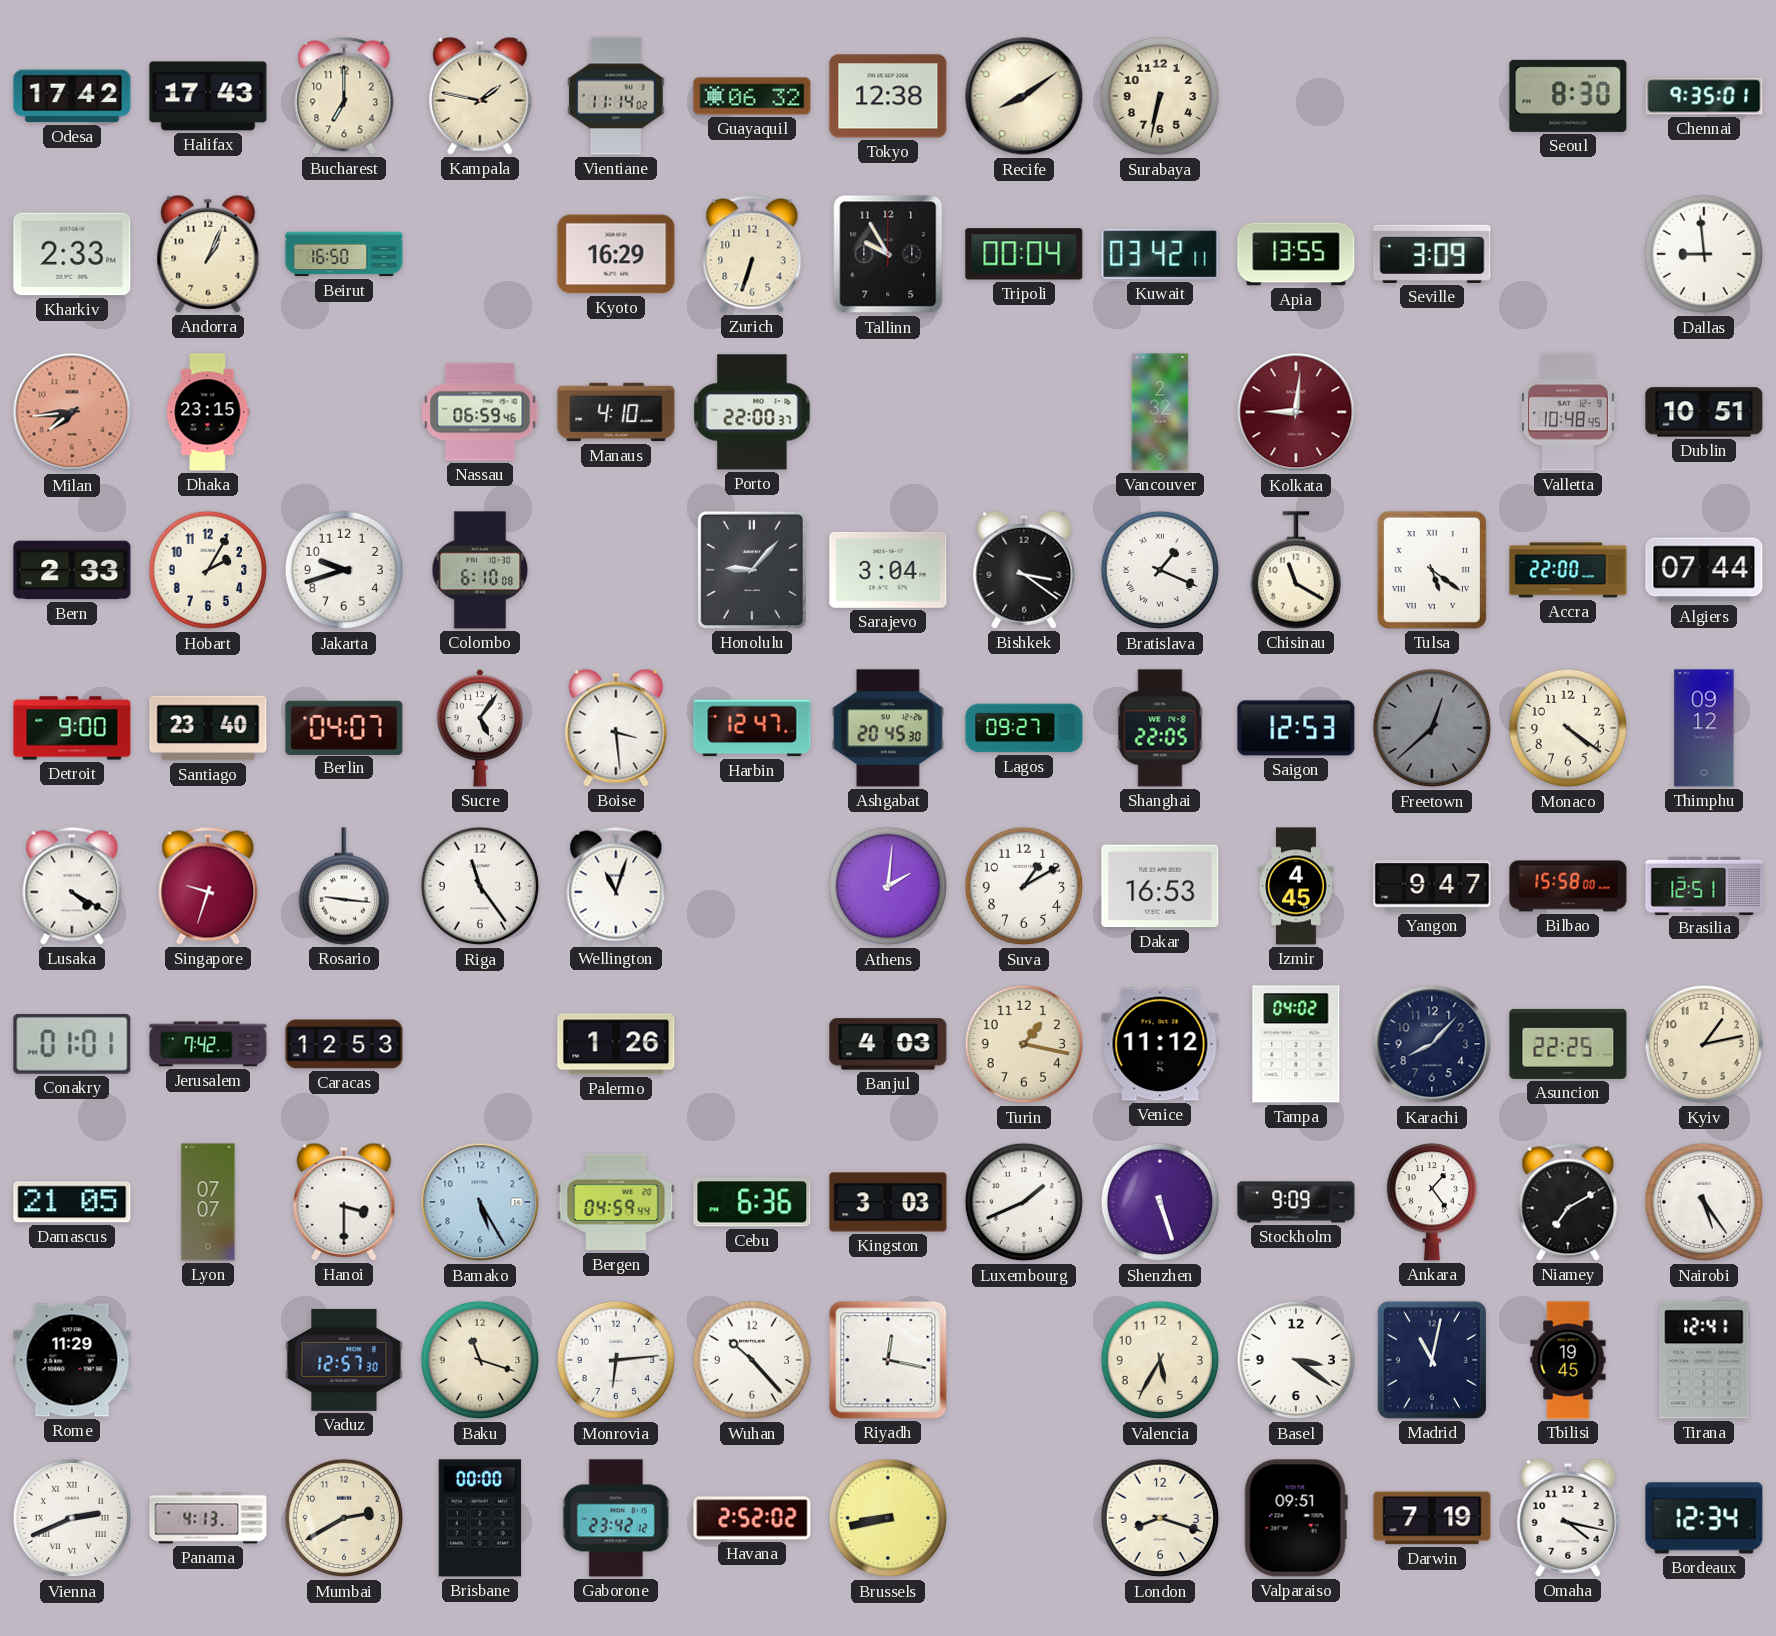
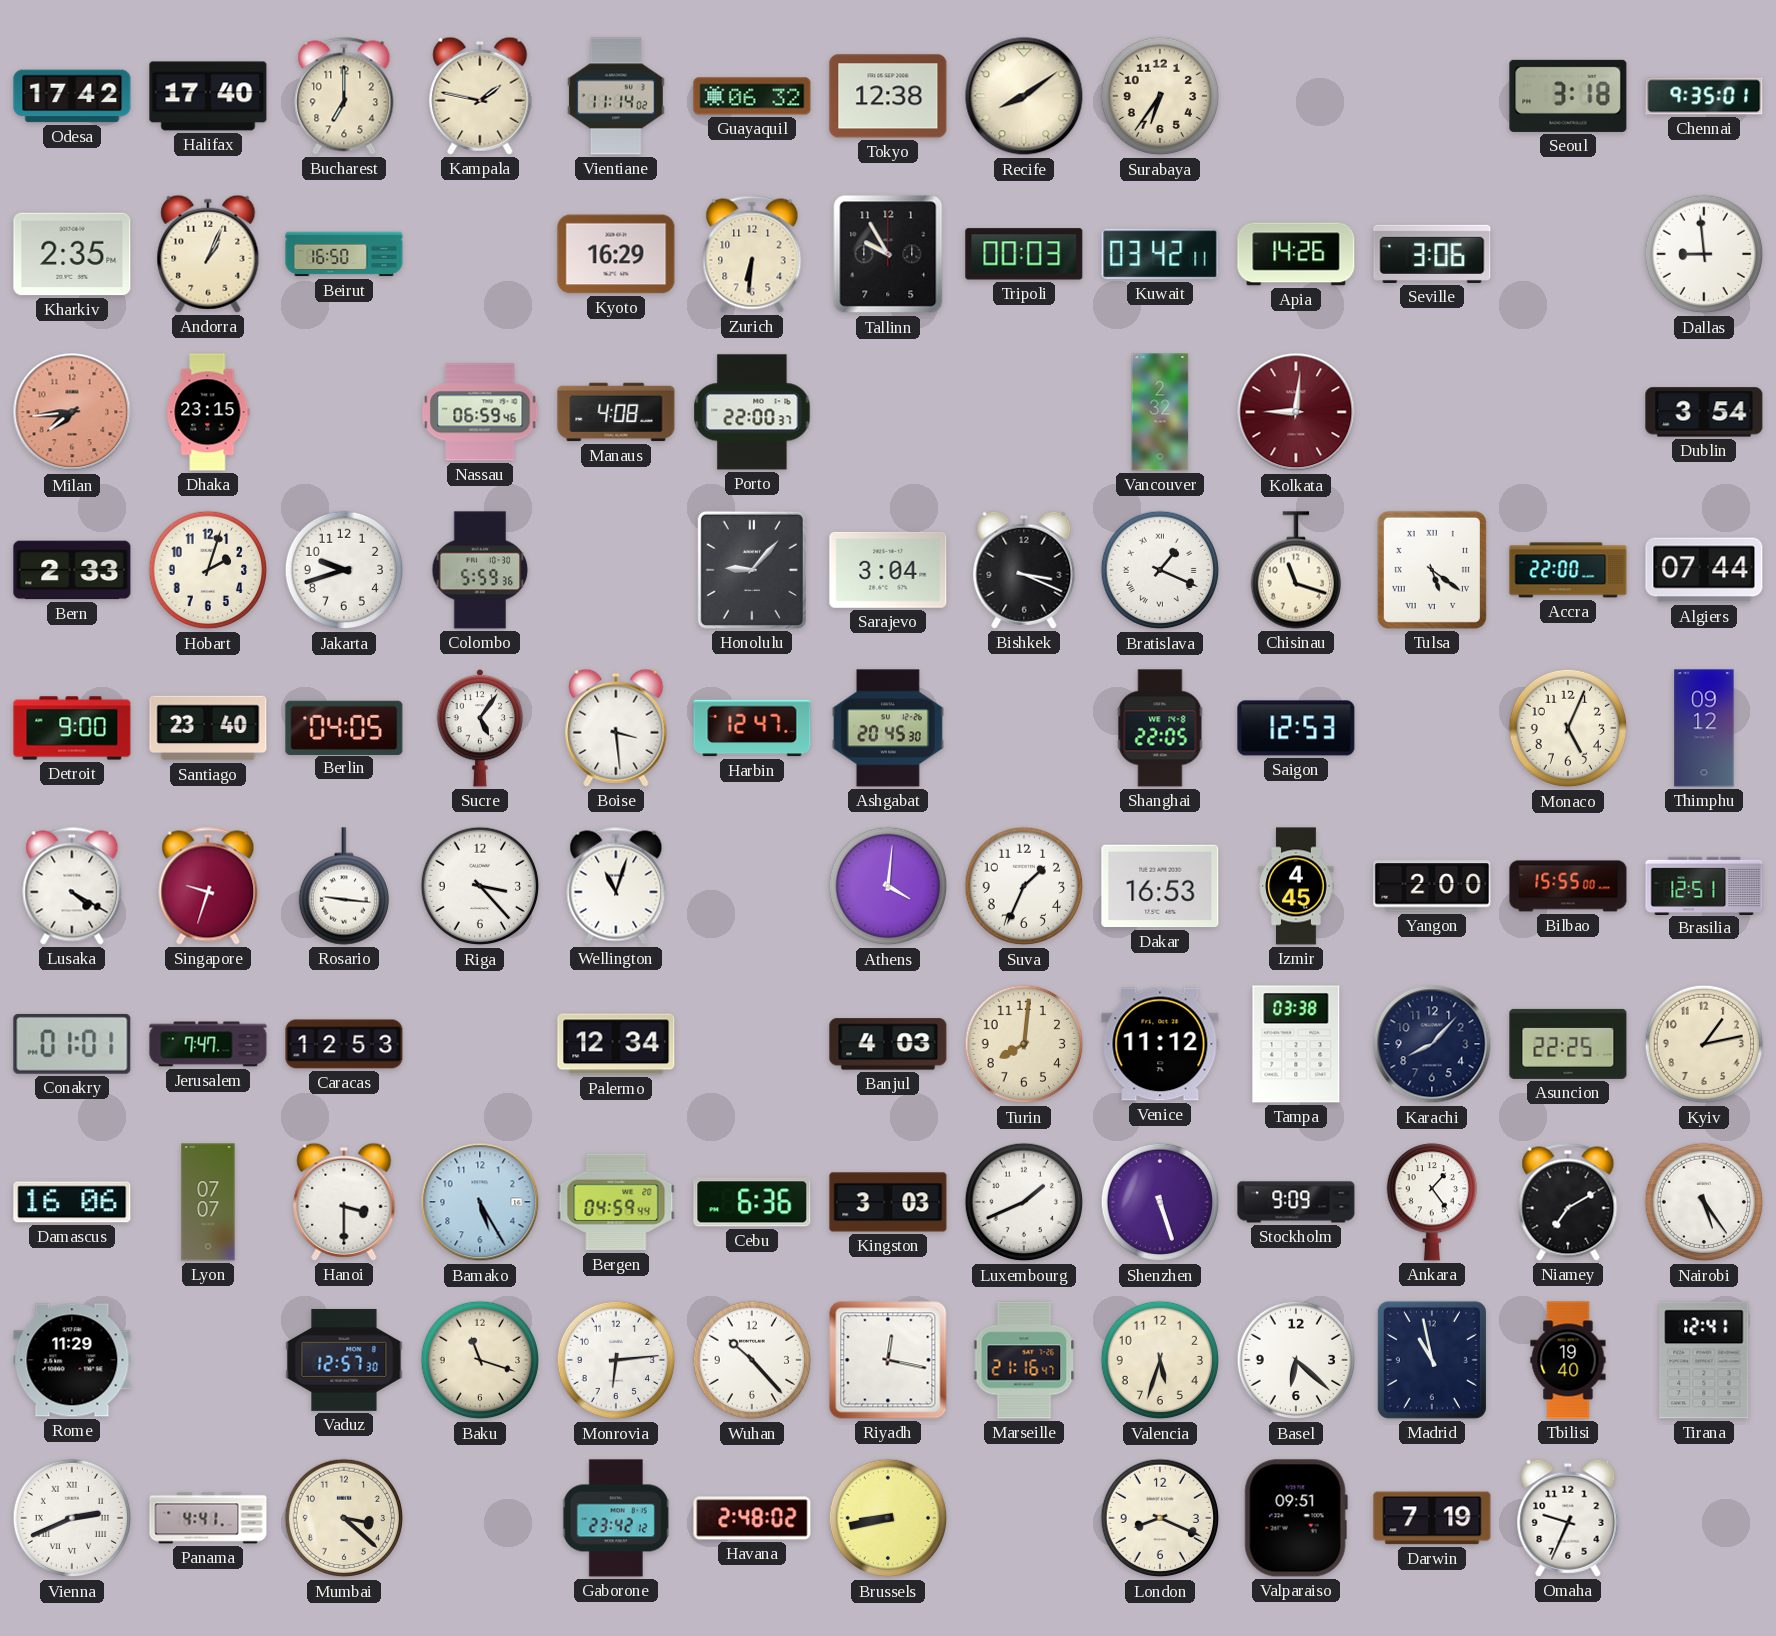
Halifax: 17:43 -> 17:40
Surabaya: 6:32 -> 6:36
Seoul: 8:30 -> 3:18
Kharkiv: 2:33 -> 2:35
Zurich: 6:33 -> 6:31
Tripoli: 00:04 -> 00:03
Apia: 13:55 -> 14:26
Seville: 3:09 -> 3:06
Manaus: 4:10 -> 4:08
Valletta: 10:48 -> none
Dublin: 10:51 -> 3:54
Hobart: 2:05 -> 2:03
Colombo: 6:10 -> 5:59
Bishkek: 3:21 -> 3:19
Chisinau: 11:20 -> 11:18
Berlin: 04:07 -> 04:05
Lagos: 09:27 -> none
Freetown: 12:38 -> none
Monaco: 4:21 -> 5:04
Riga: 11:24 -> 3:23
Athens: 2:01 -> 4:01
Suva: 1:10 -> 1:34
Yangon: 9:47 -> 2:00
Bilbao: 15:58 -> 15:55
Jerusalem: 7:42 -> 7:47
Palermo: 1:26 -> 12:34
Turin: 1:17 -> 8:01
Tampa: 04:02 -> 03:38
Damascus: 21:05 -> 16:06
Marseille: none -> 21:16
Valencia: 5:35 -> 5:33
Basel: 3:21 -> 6:22
Madrid: 11:02 -> 10:58
Tbilisi: 19:45 -> 19:40
Panama: 4:13 -> 4:41
Mumbai: 2:40 -> 3:22
Brisbane: 00:00 -> none
Havana: 2:52 -> 2:48
London: 8:18 -> 8:19
Omaha: 4:17 -> 9:34
Bordeaux: 12:34 -> none
